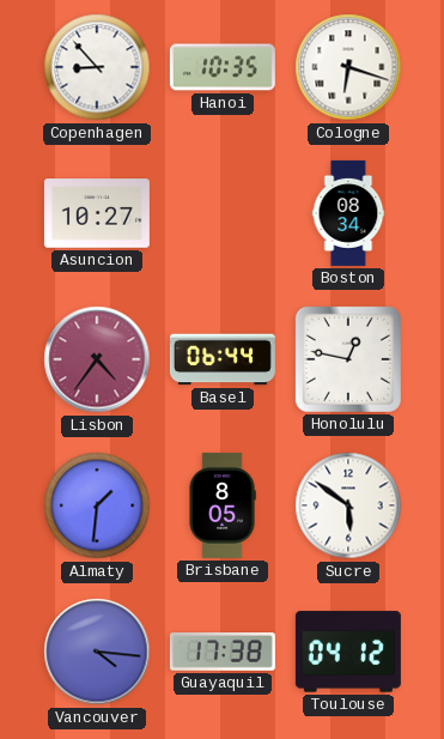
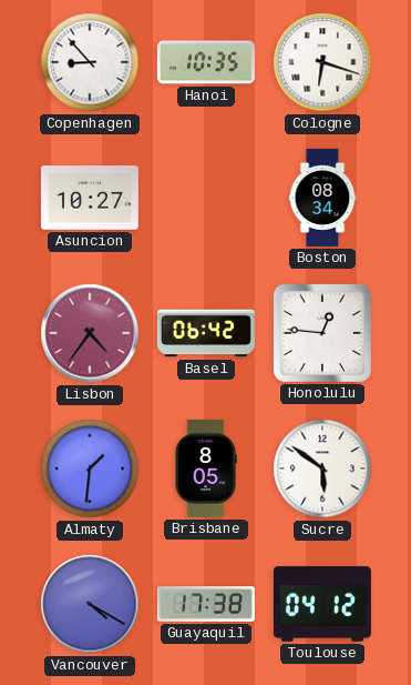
Basel: 06:44 -> 06:42
Honolulu: 12:47 -> 12:46
Vancouver: 4:16 -> 4:20
